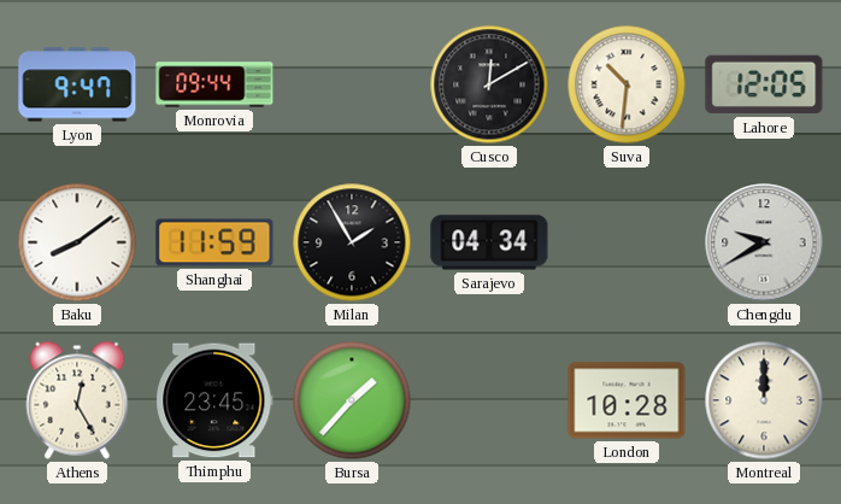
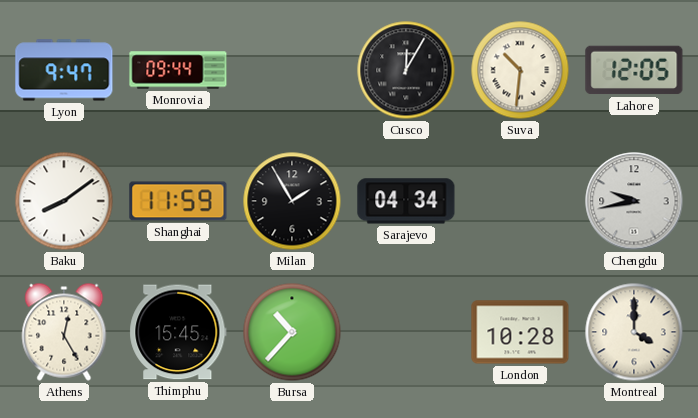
Cusco: 12:10 -> 12:05
Chengdu: 9:40 -> 9:43
Thimphu: 23:45 -> 15:45
Bursa: 1:37 -> 10:37
Montreal: 12:00 -> 4:00
